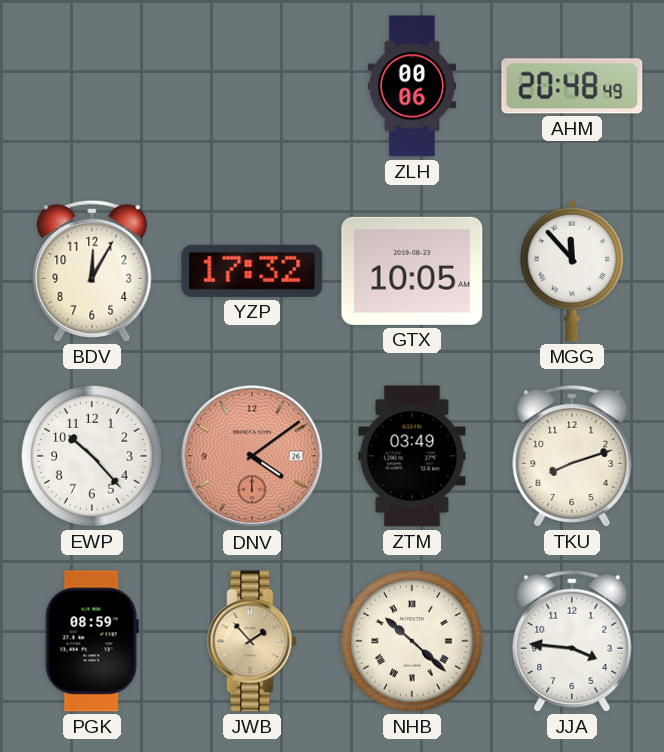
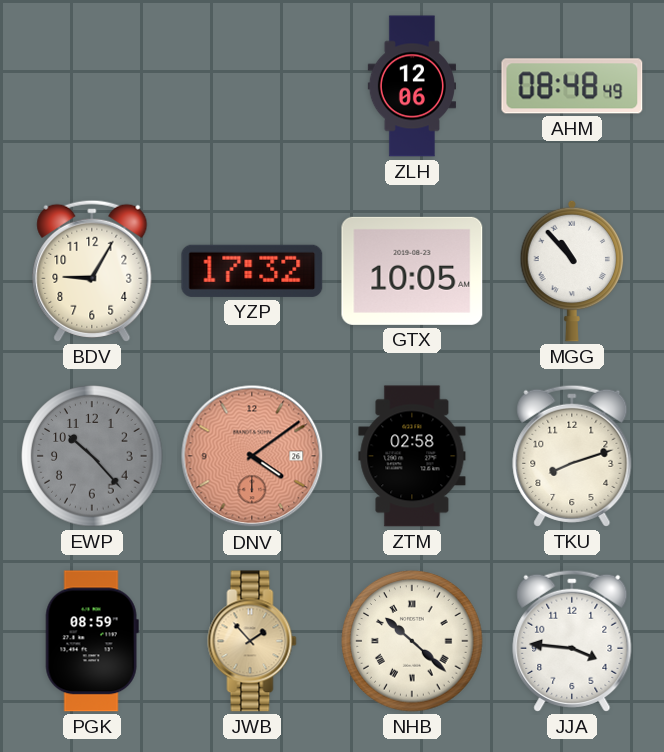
ZLH: 00:06 -> 12:06
AHM: 20:48 -> 08:48
BDV: 12:05 -> 9:05
MGG: 11:53 -> 10:53
EWP dial: white -> grey
ZTM: 03:49 -> 02:58
